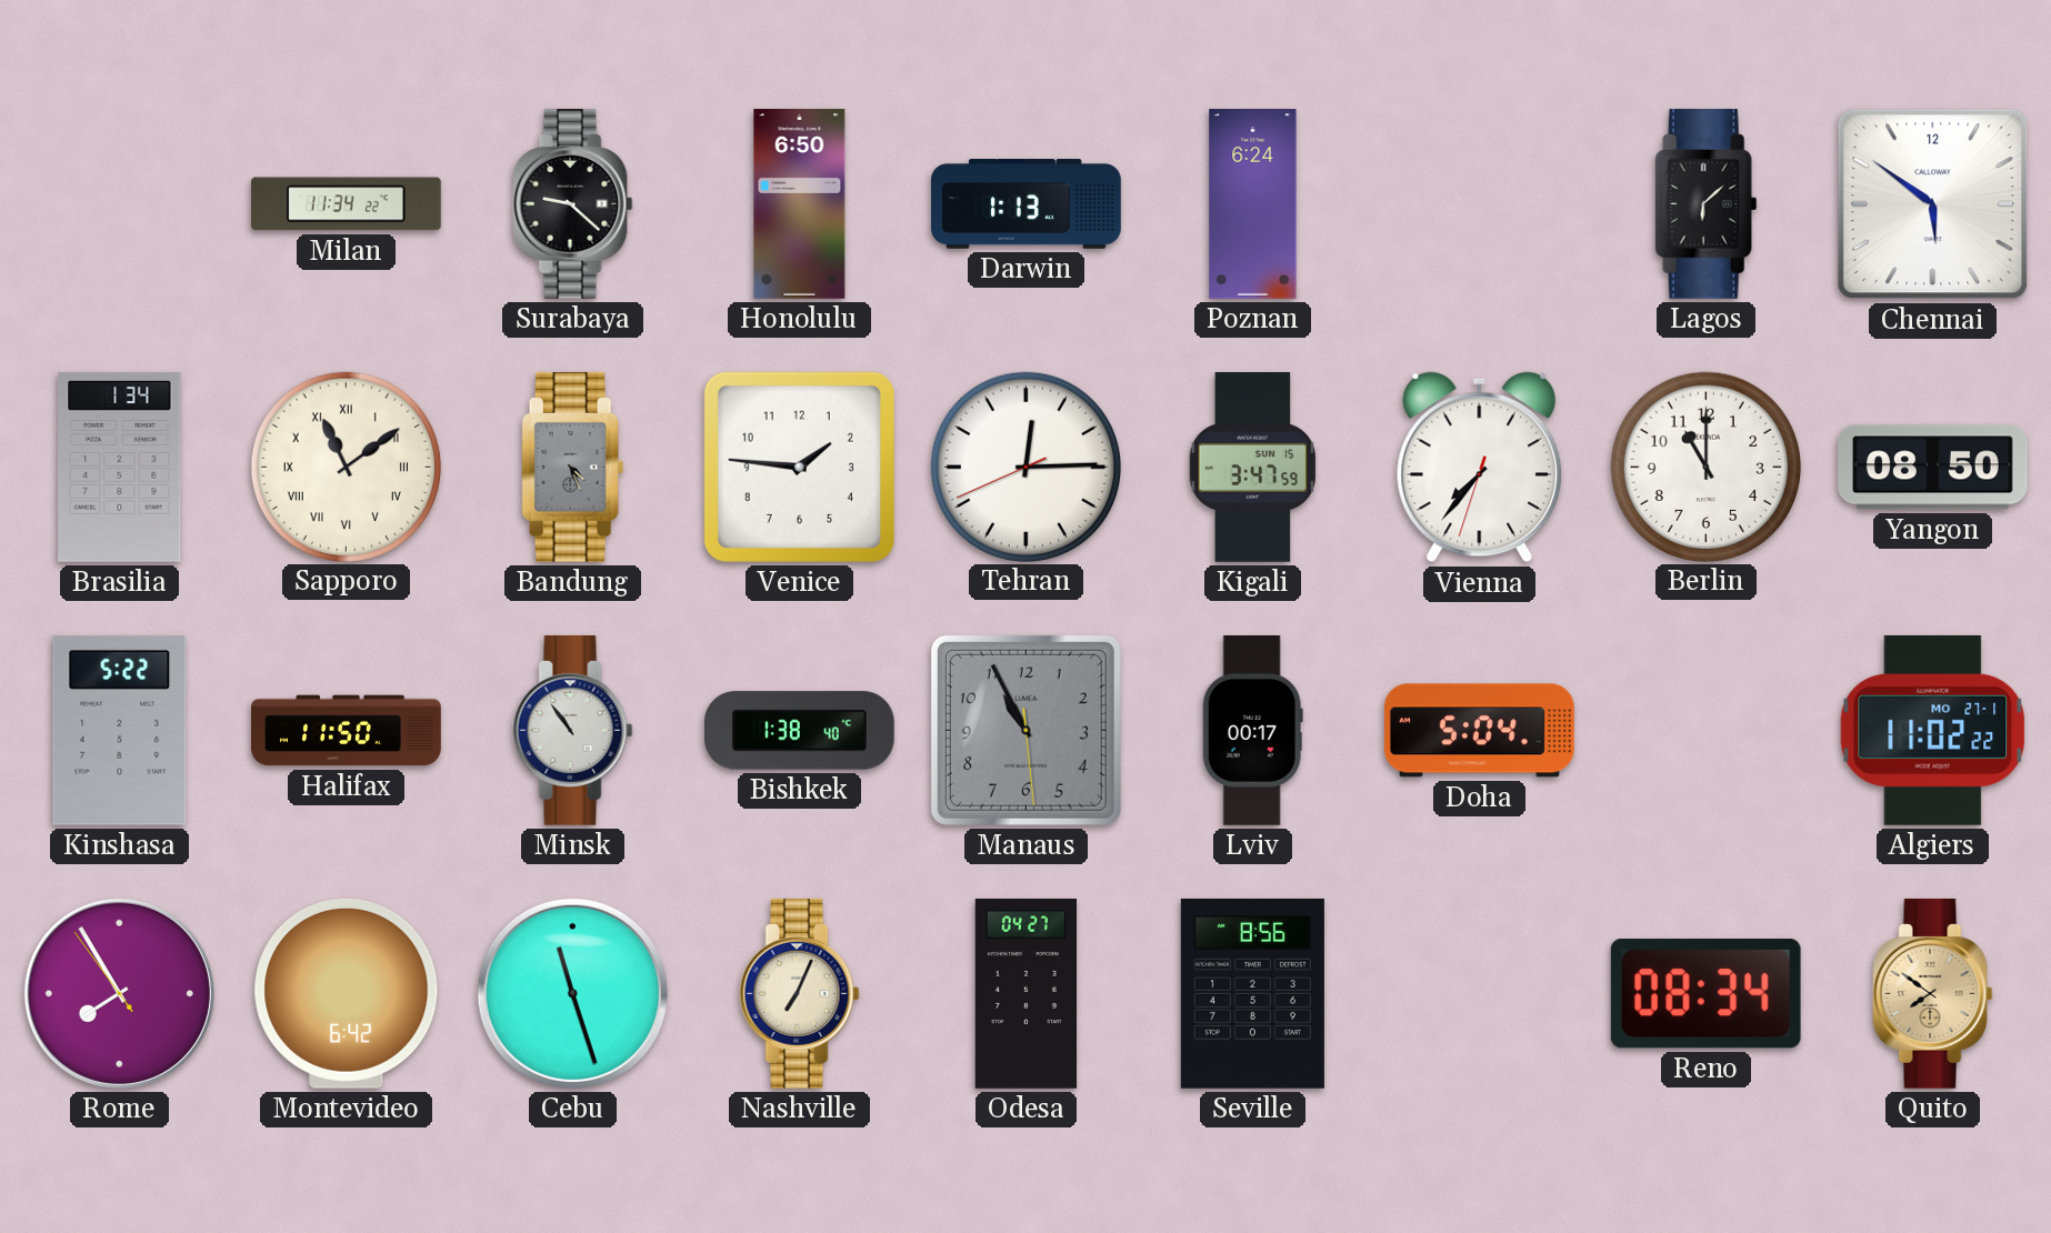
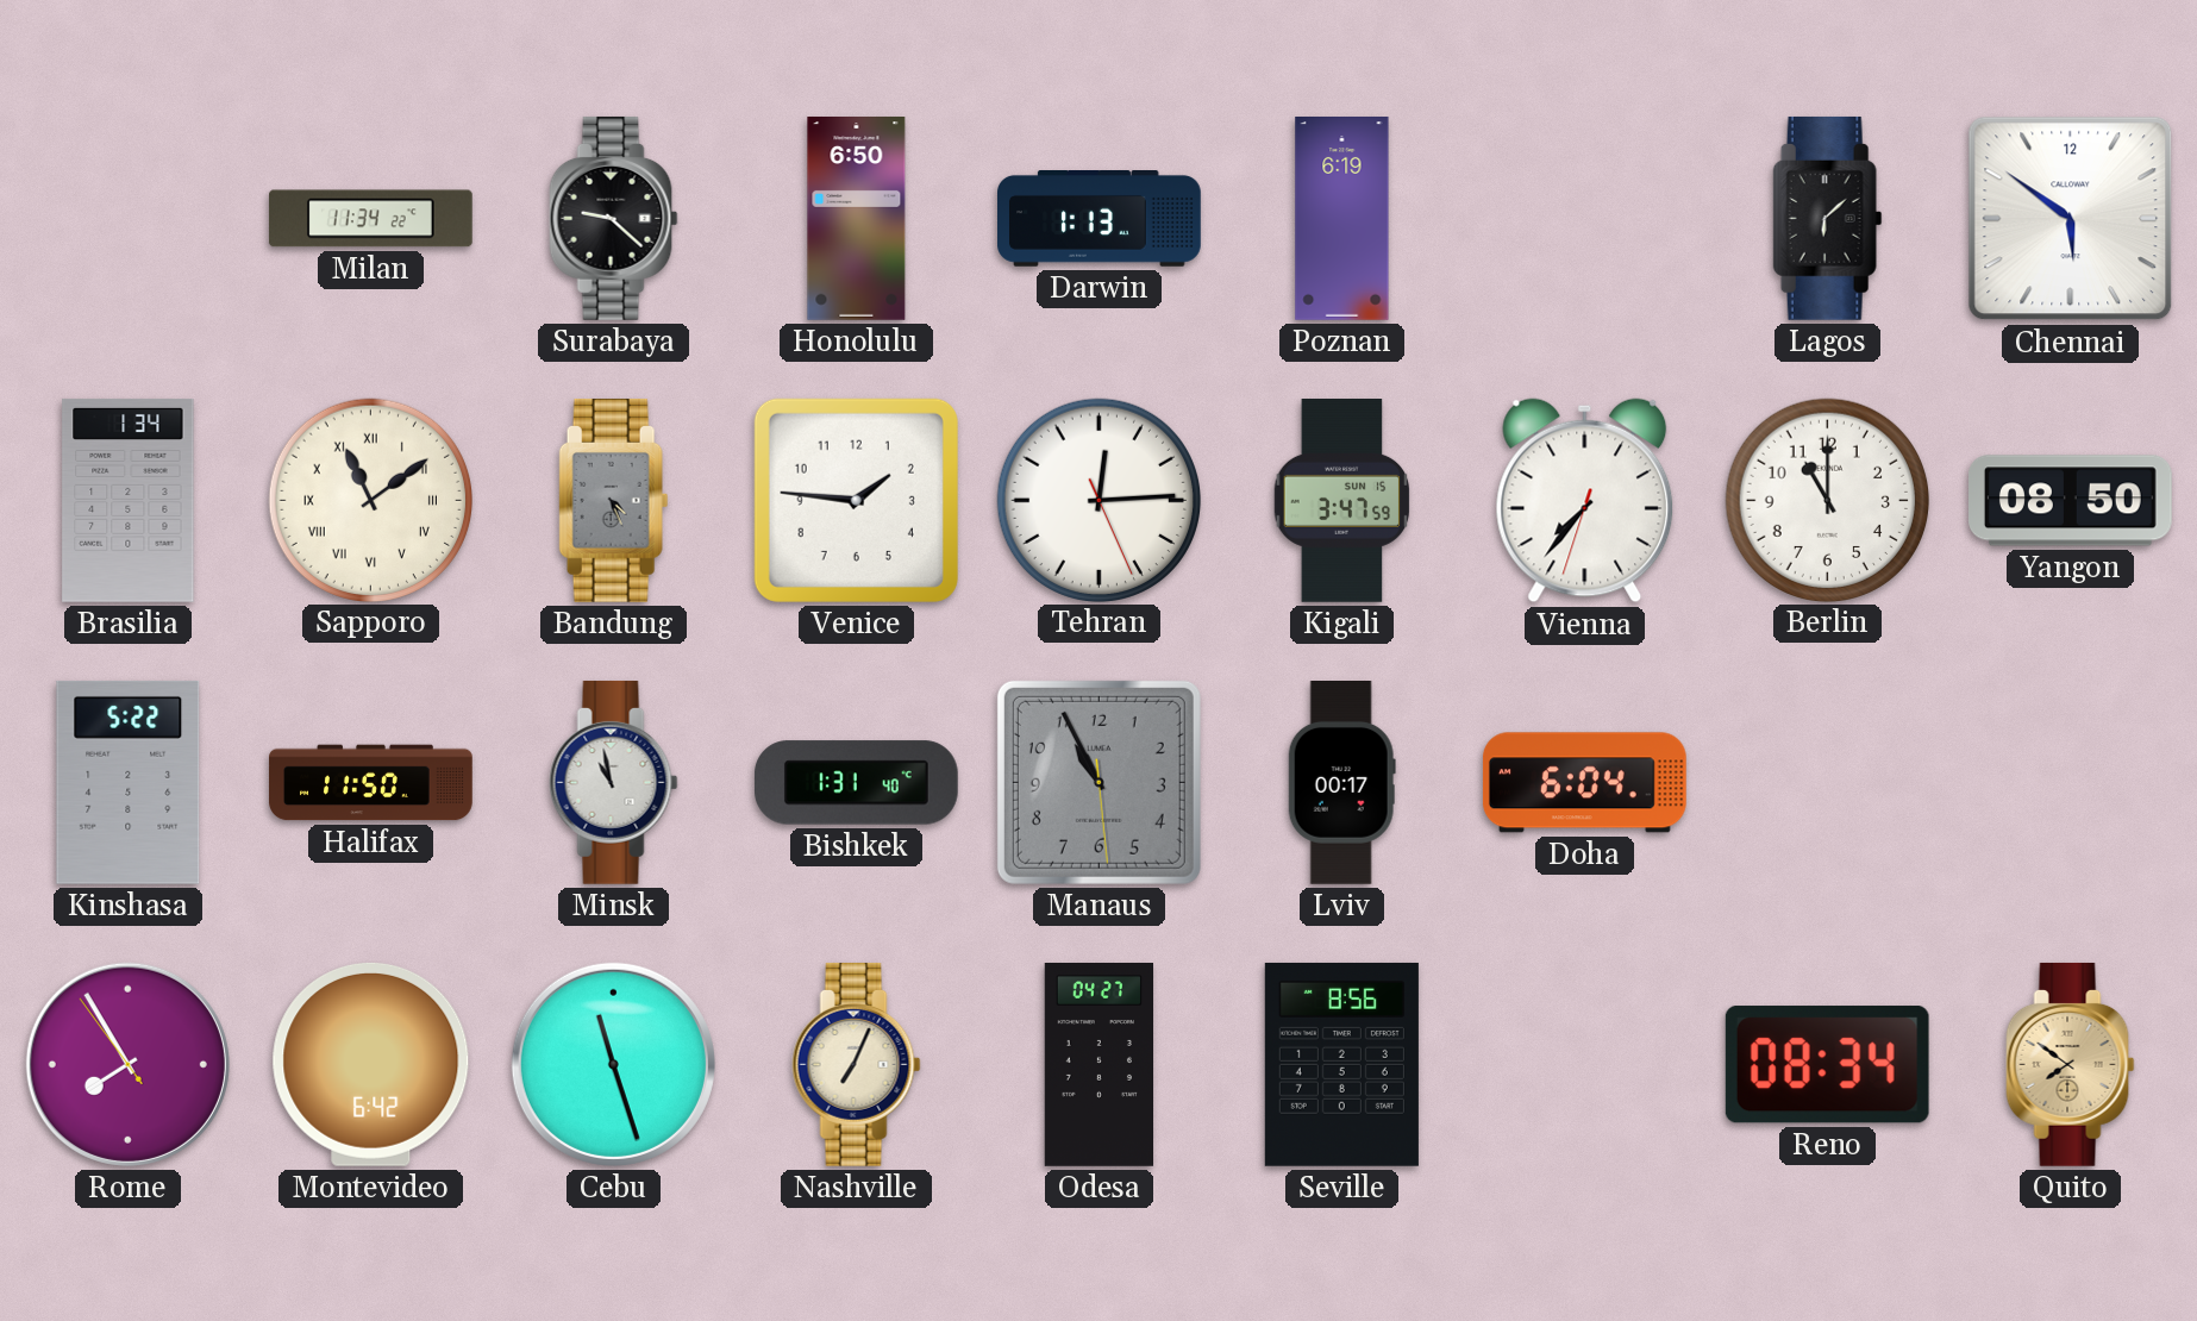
Poznan: 6:24 -> 6:19
Tehran: 12:14:41 -> 12:14:26
Minsk: 10:54 -> 10:58
Bishkek: 1:38 -> 1:31
Doha: 5:04 -> 6:04
Algiers: 11:02 -> none
